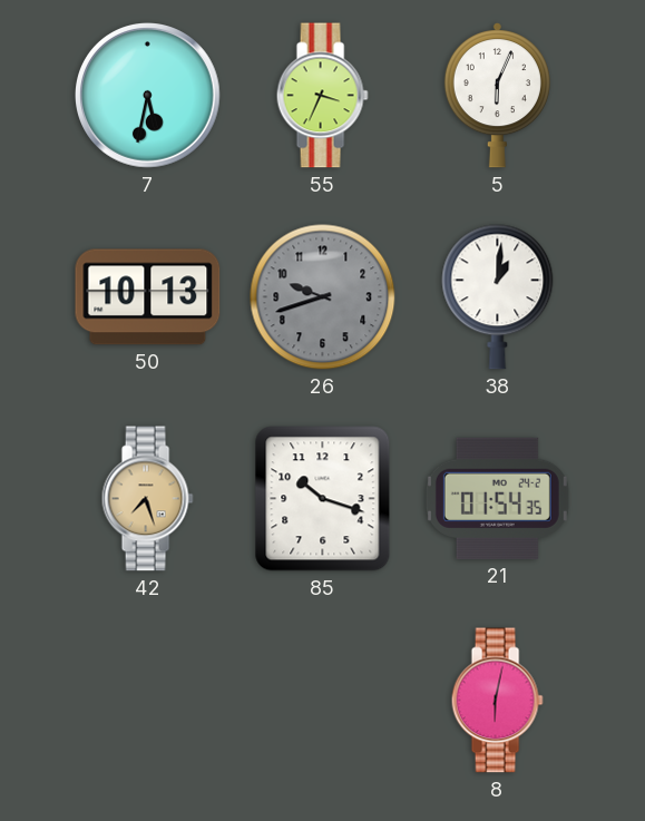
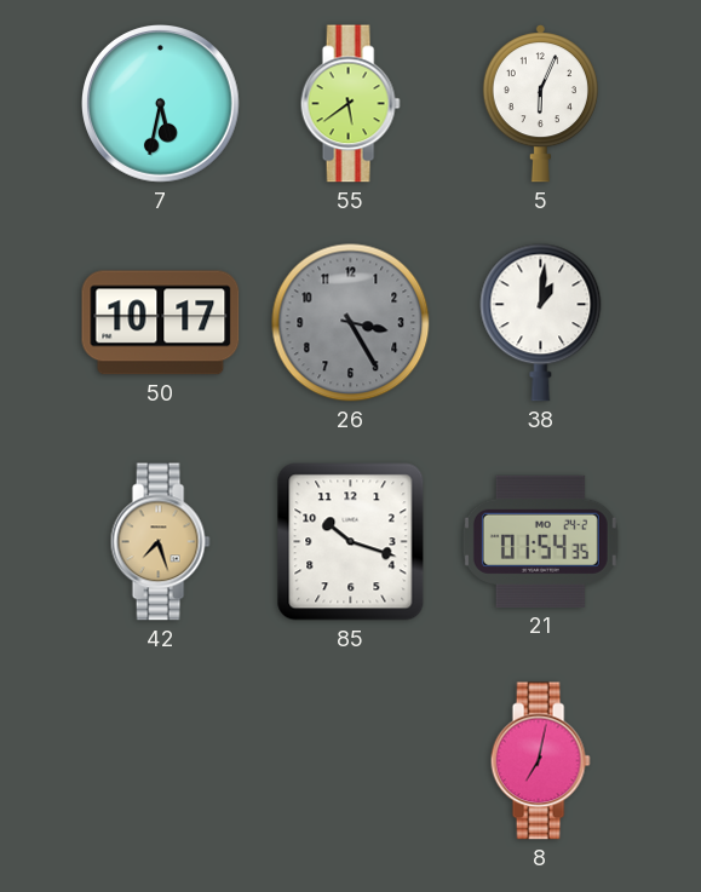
55: 3:34 -> 5:39
50: 10:13 -> 10:17
26: 9:42 -> 3:25
8: 6:02 -> 7:02
